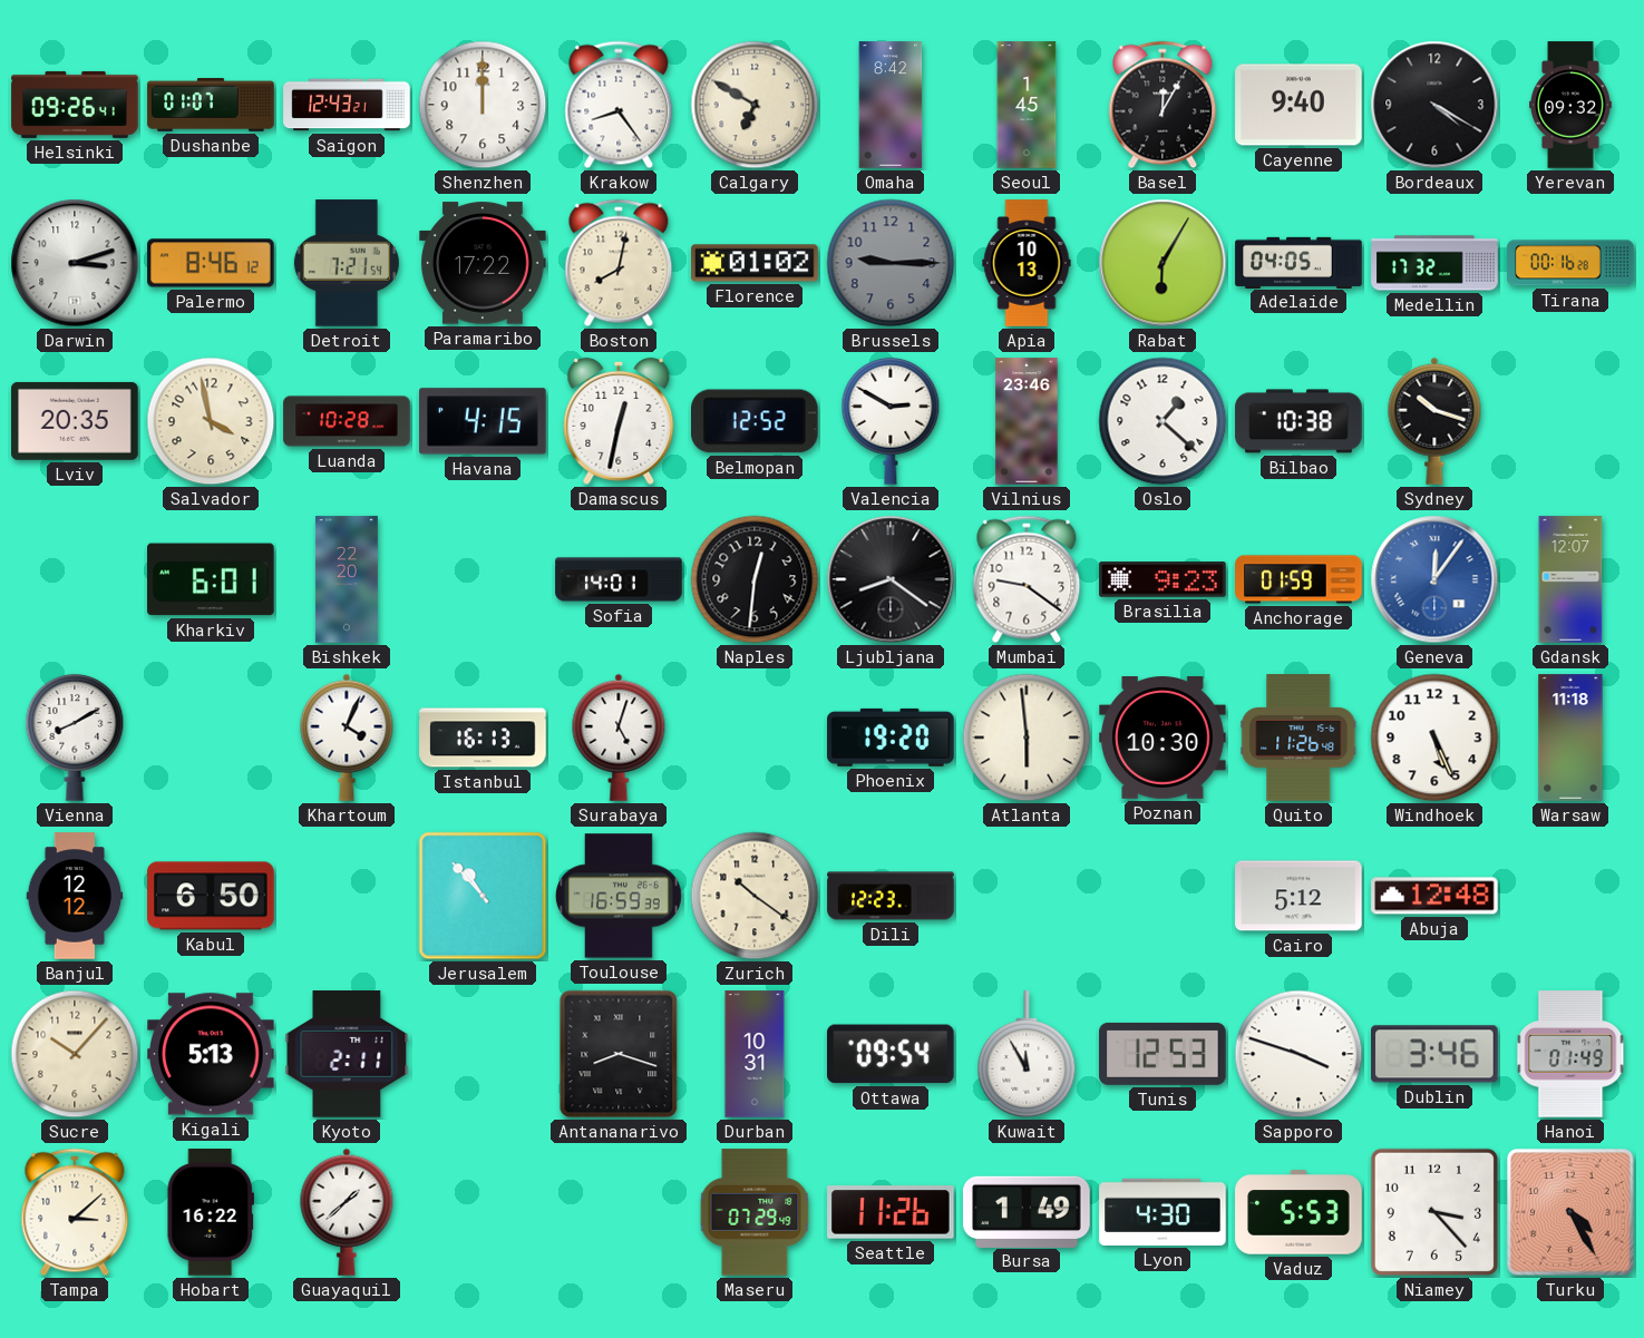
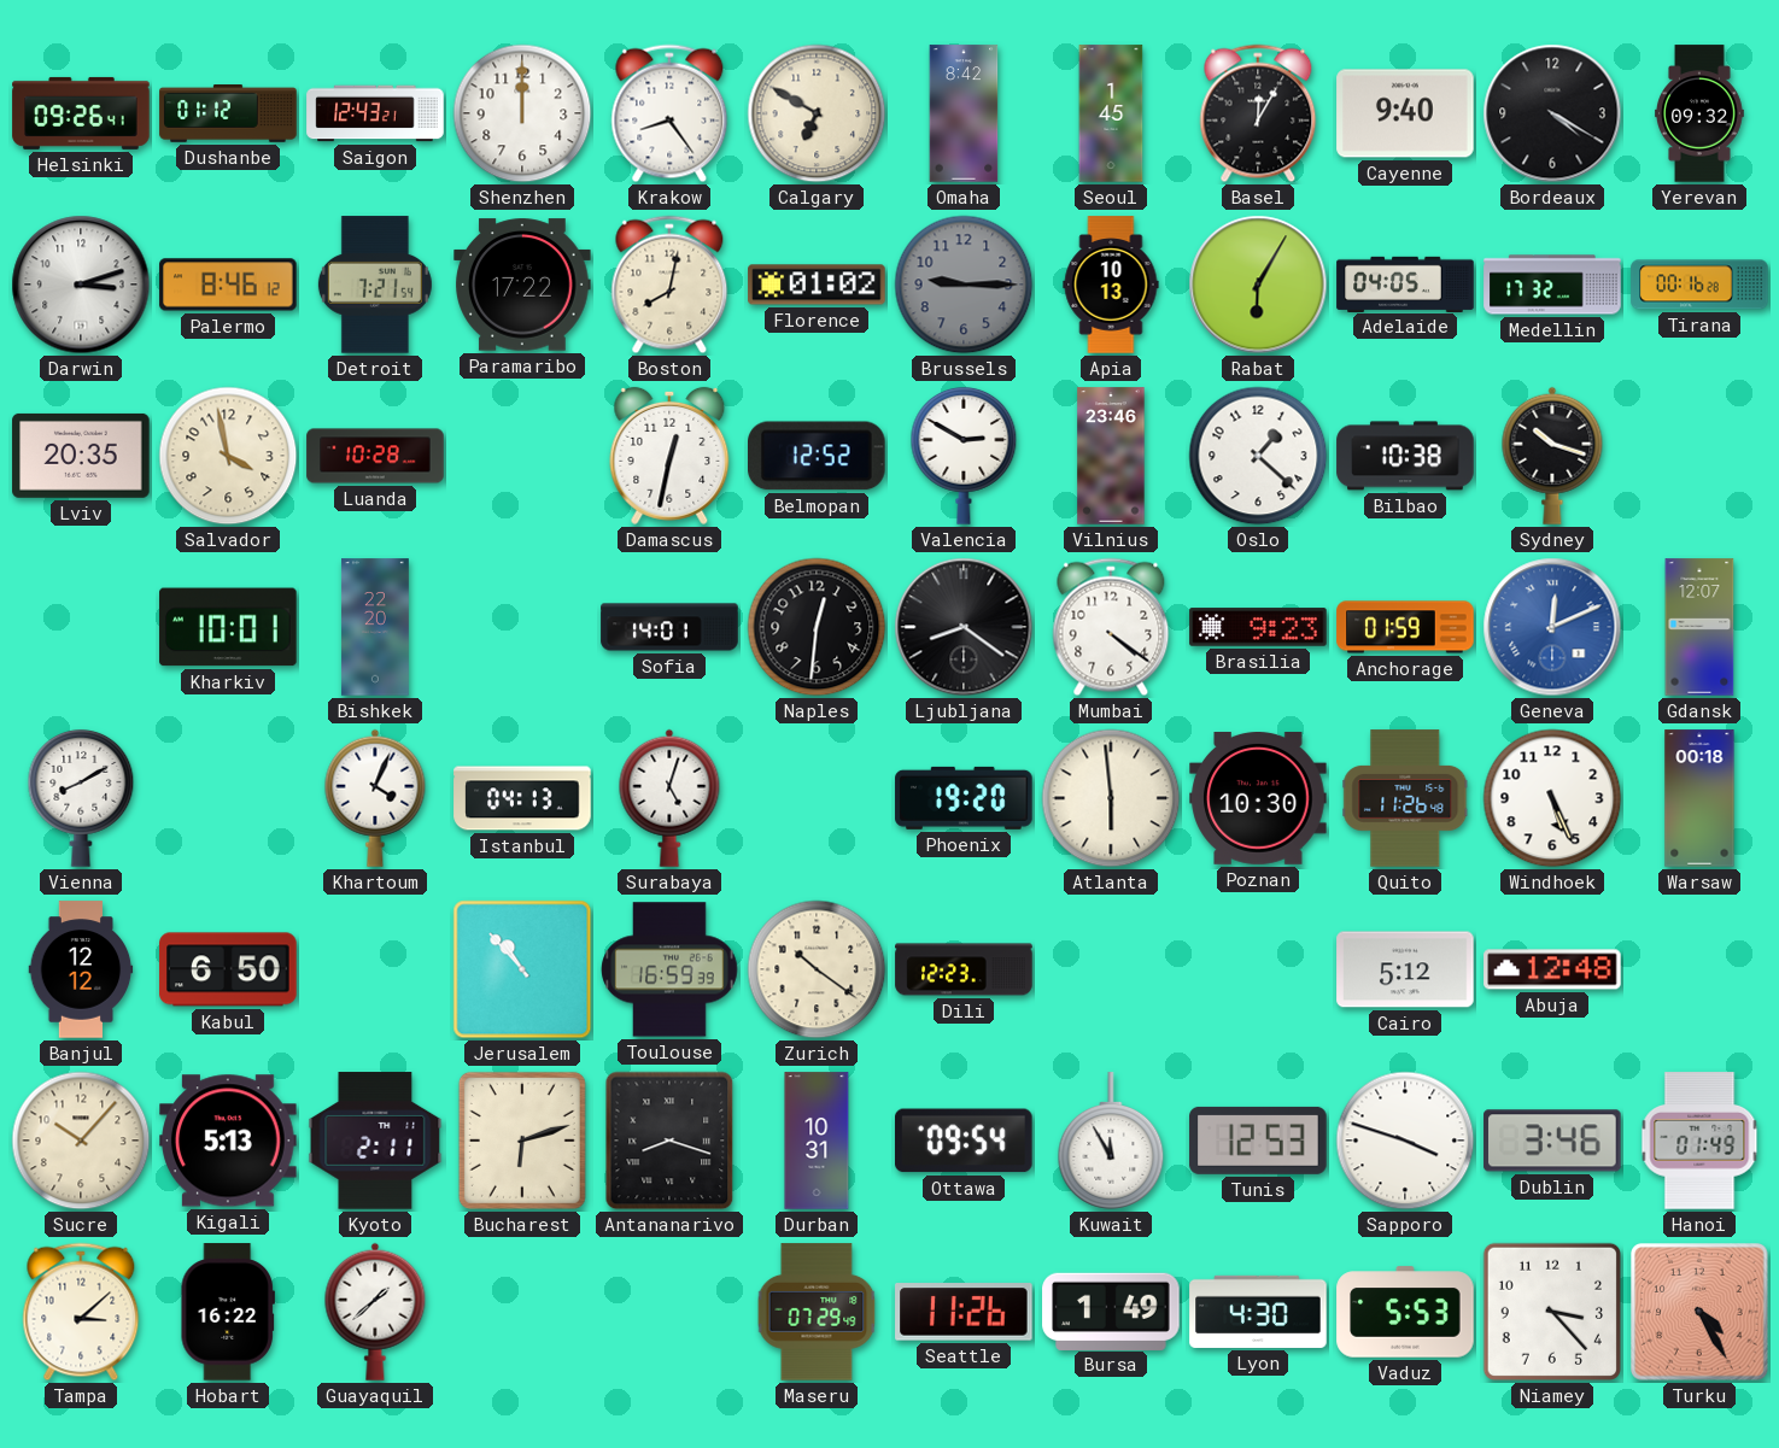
Dushanbe: 01:07 -> 01:12
Havana: 4:15 -> none
Kharkiv: 6:01 -> 10:01
Mumbai: 9:21 -> 4:21
Geneva: 12:06 -> 12:11
Istanbul: 16:13 -> 04:13
Warsaw: 11:18 -> 00:18
Bucharest: none -> 6:12
